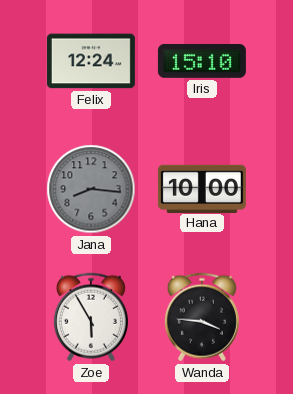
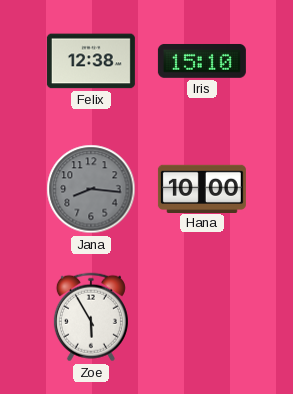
Felix: 12:24 -> 12:38
Wanda: 3:46 -> none
